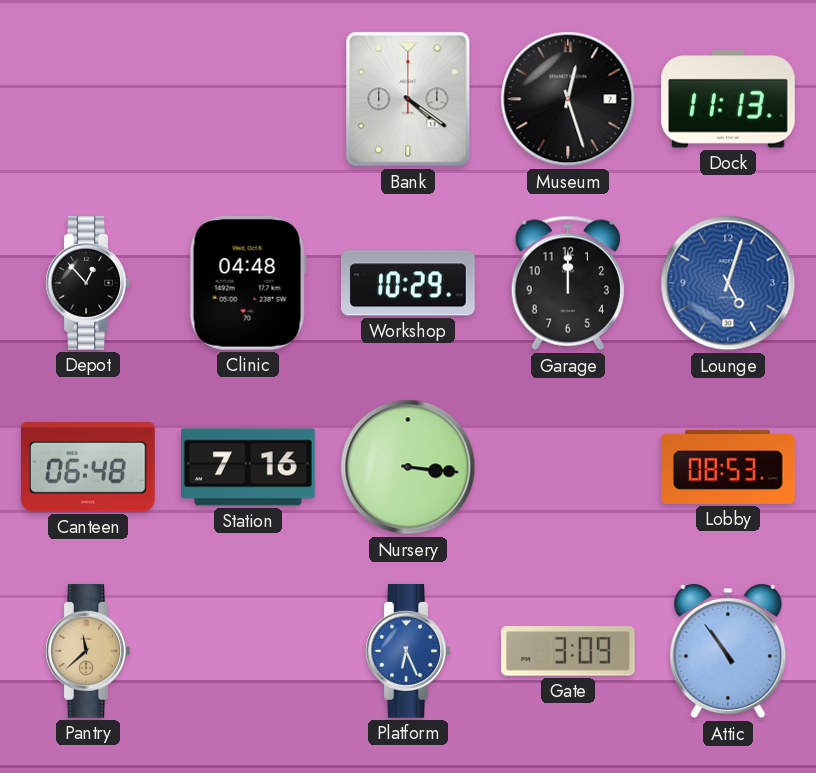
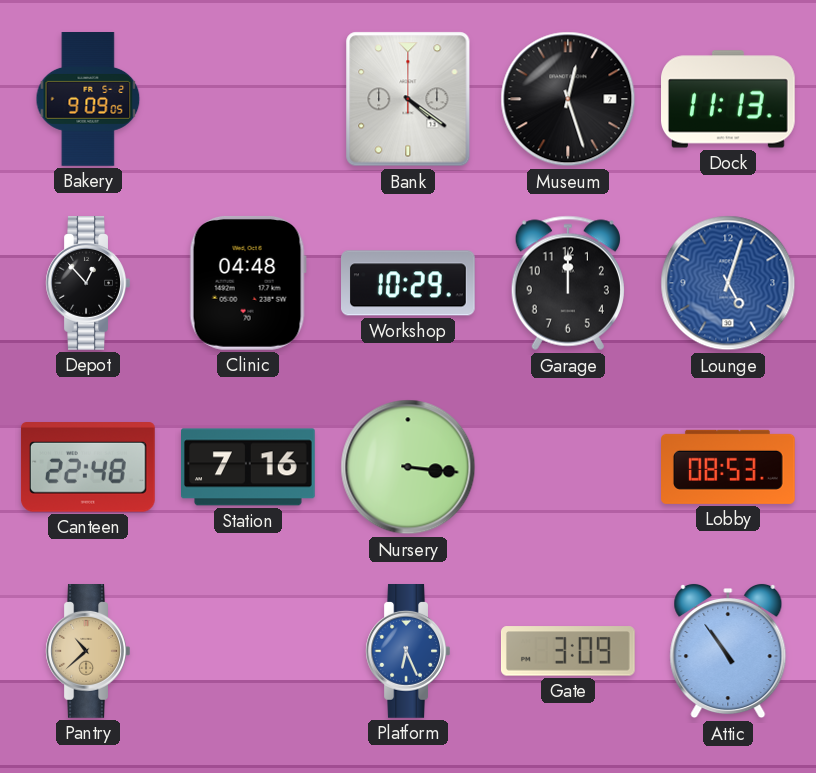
Bakery: none -> 9:09
Canteen: 06:48 -> 22:48
Pantry: 11:38 -> 10:38
